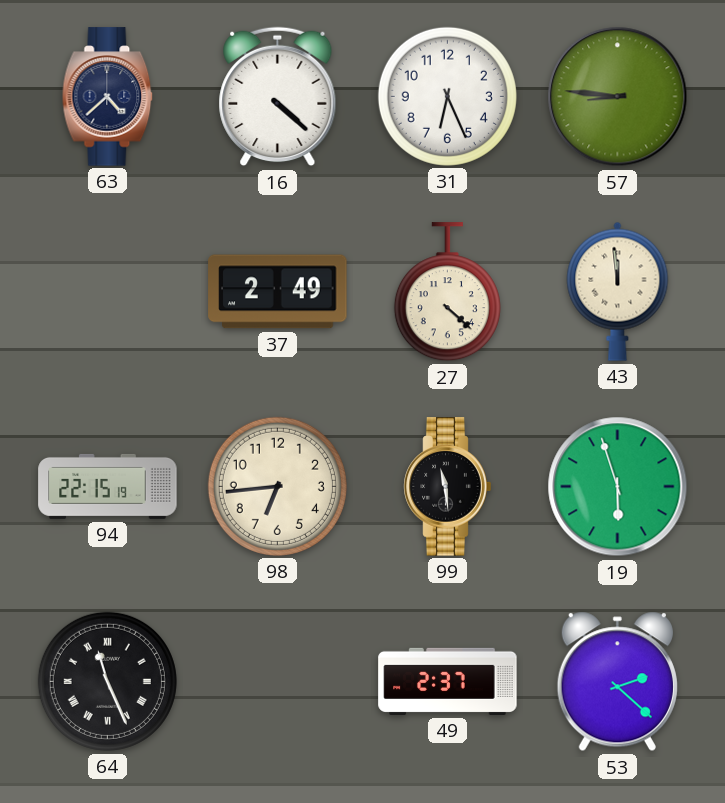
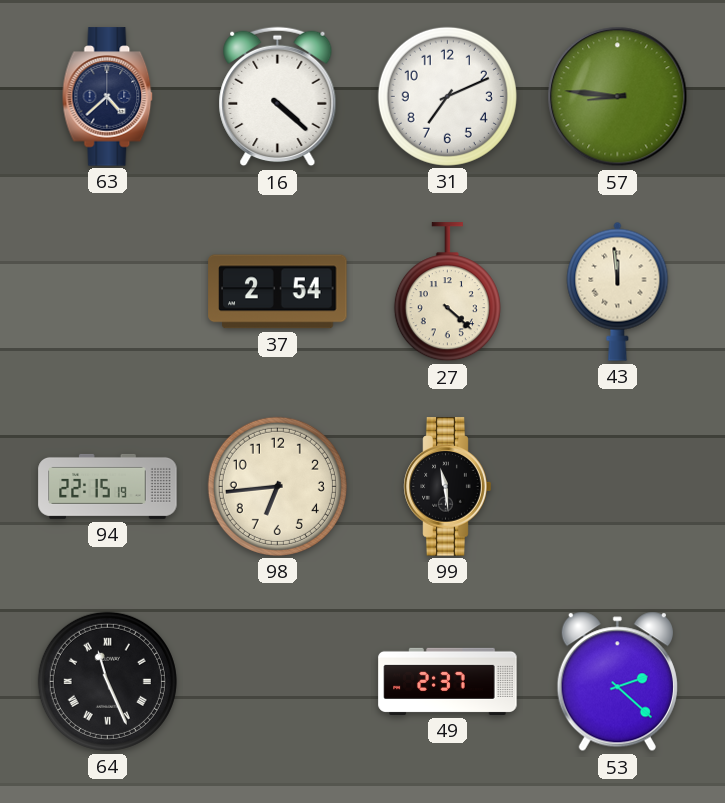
31: 6:26 -> 7:11
37: 2:49 -> 2:54
19: 5:57 -> none
